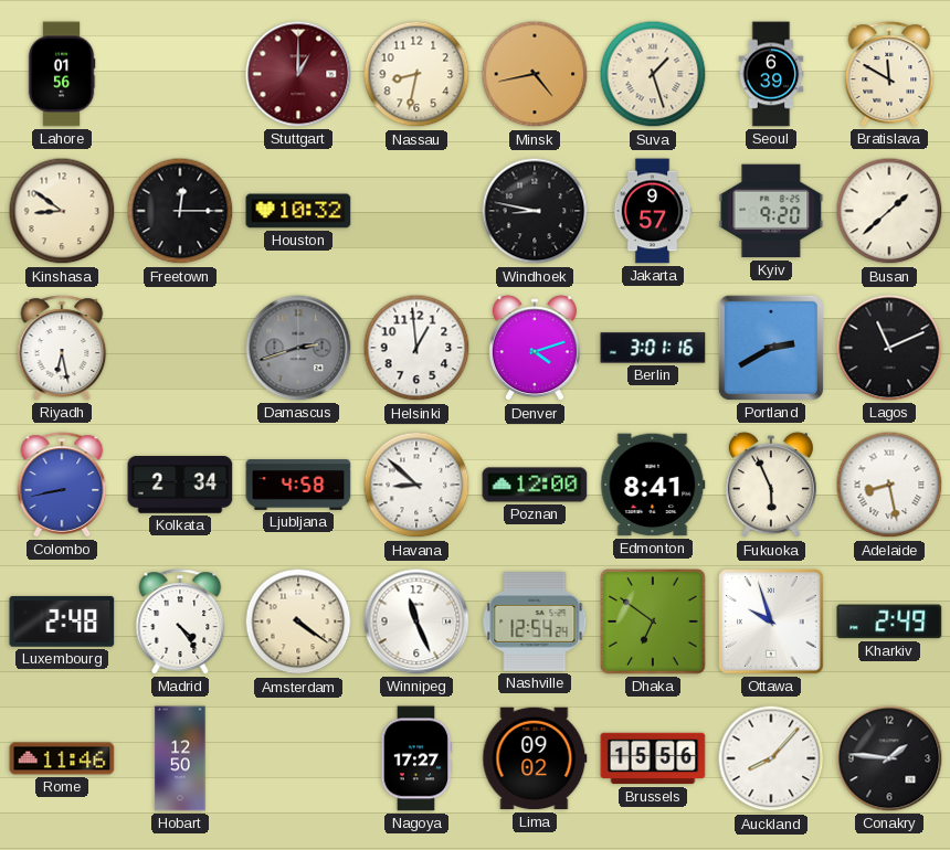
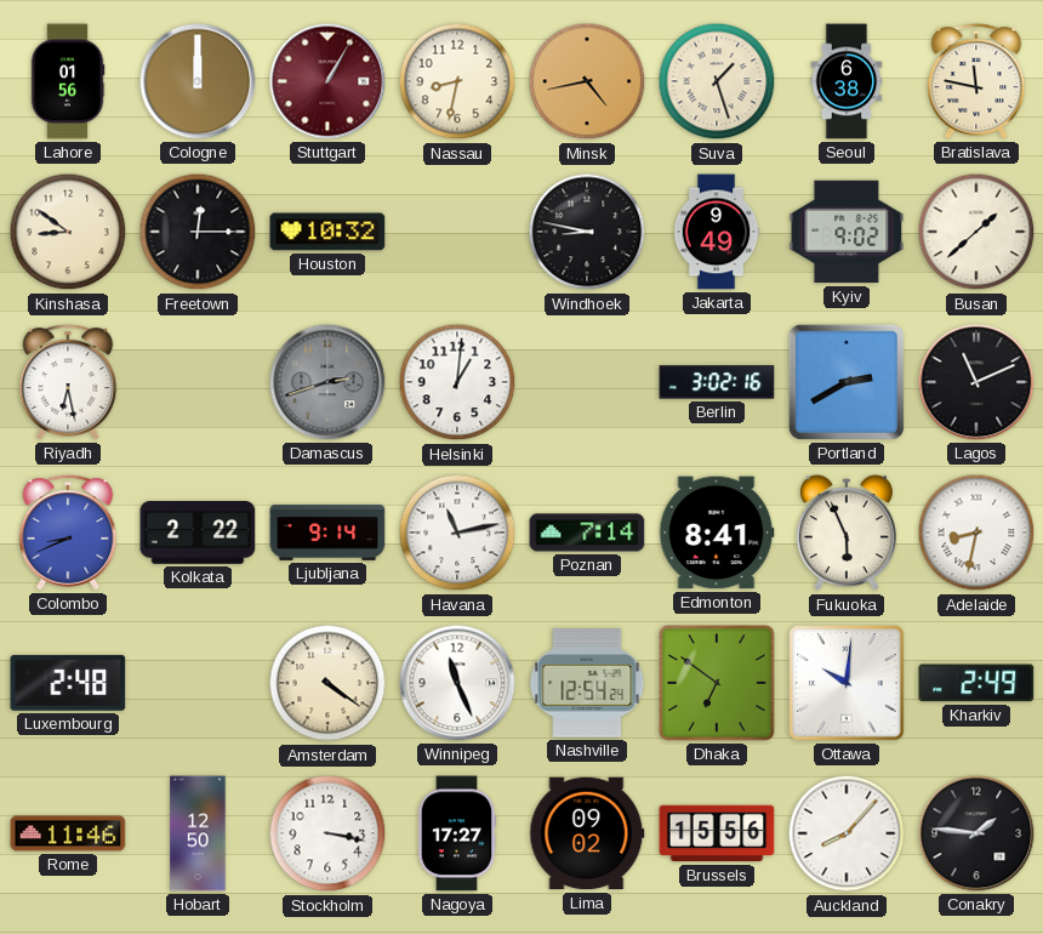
Cologne: none -> 12:00
Stuttgart: 1:00 -> 1:05
Seoul: 6:39 -> 6:38
Bratislava: 11:50 -> 11:47
Jakarta: 9:57 -> 9:49
Kyiv: 9:20 -> 9:02
Helsinki: 12:59 -> 1:01
Denver: 4:12 -> none
Berlin: 3:01 -> 3:02
Colombo: 8:43 -> 8:41
Kolkata: 2:34 -> 2:22
Ljubljana: 4:58 -> 9:14
Havana: 8:52 -> 11:13
Poznan: 12:00 -> 7:14
Adelaide: 8:28 -> 8:32
Madrid: 4:24 -> none
Ottawa: 9:57 -> 10:01
Stockholm: none -> 3:17
